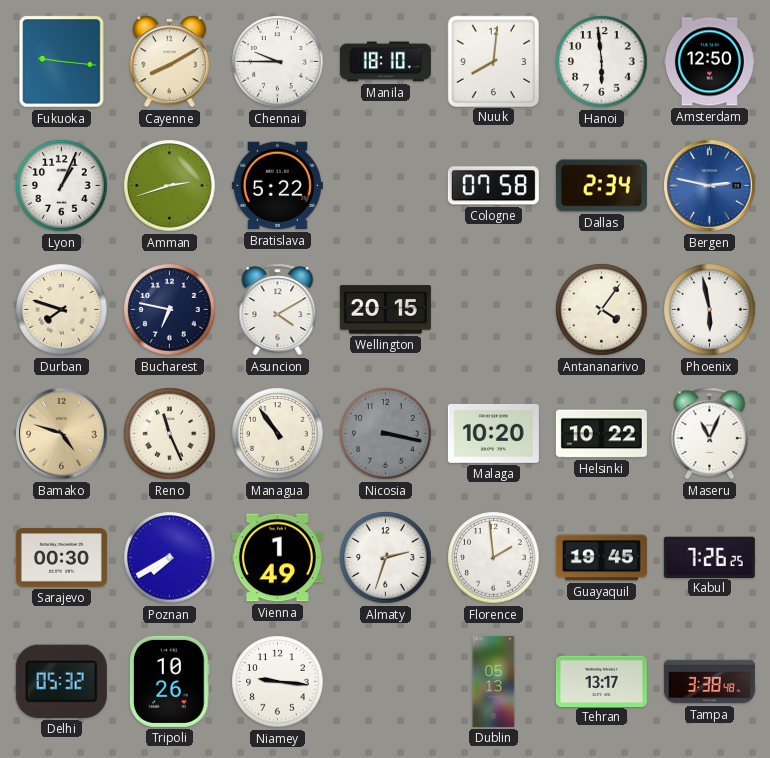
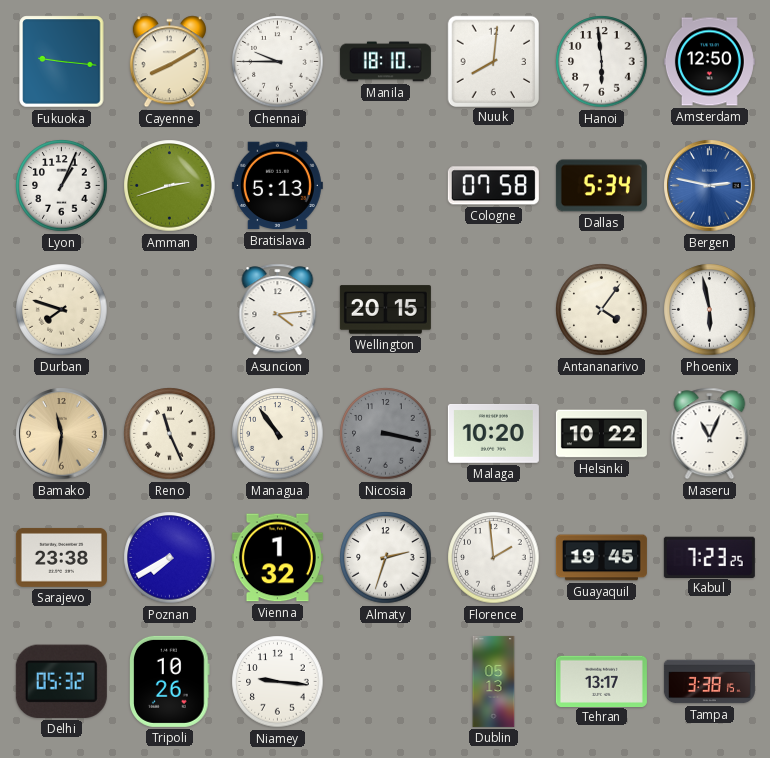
Bratislava: 5:22 -> 5:13
Dallas: 2:34 -> 5:34
Bucharest: 6:47 -> none
Asuncion: 4:10 -> 4:14
Bamako: 4:48 -> 11:31
Sarajevo: 00:30 -> 23:38
Vienna: 1:49 -> 1:32
Kabul: 7:26 -> 7:23
Tampa: 3:38:48 -> 3:38:15
